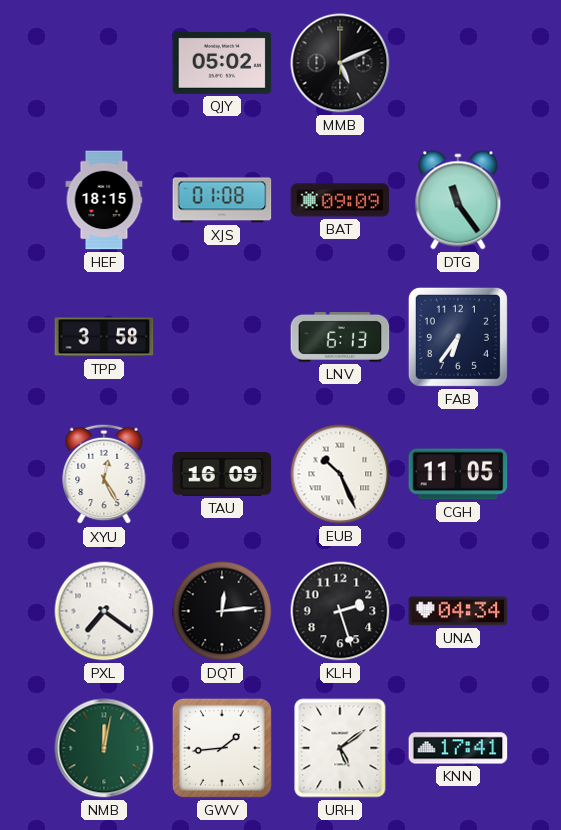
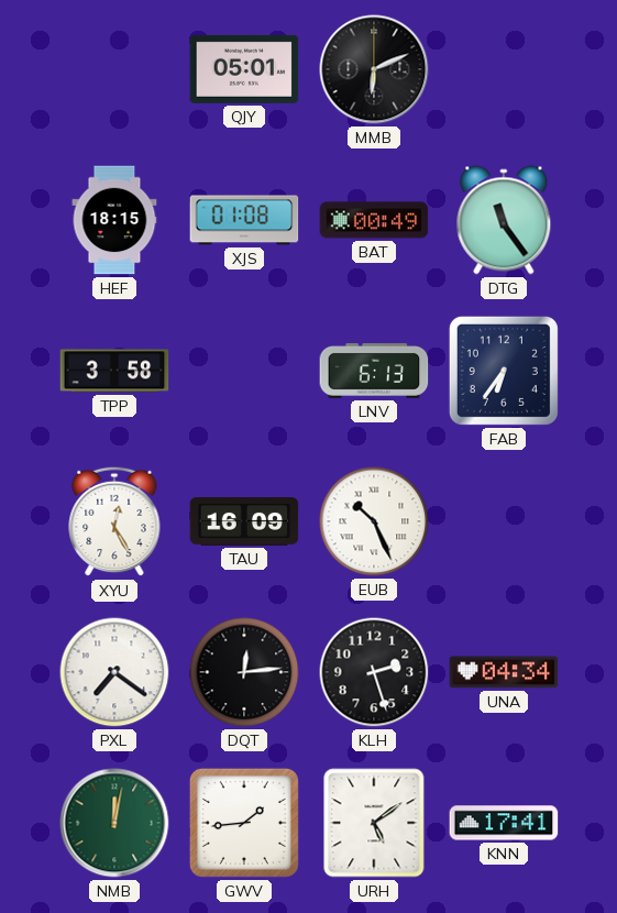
QJY: 05:02 -> 05:01
MMB: 5:11 -> 6:11
BAT: 09:09 -> 00:49
CGH: 11:05 -> none
